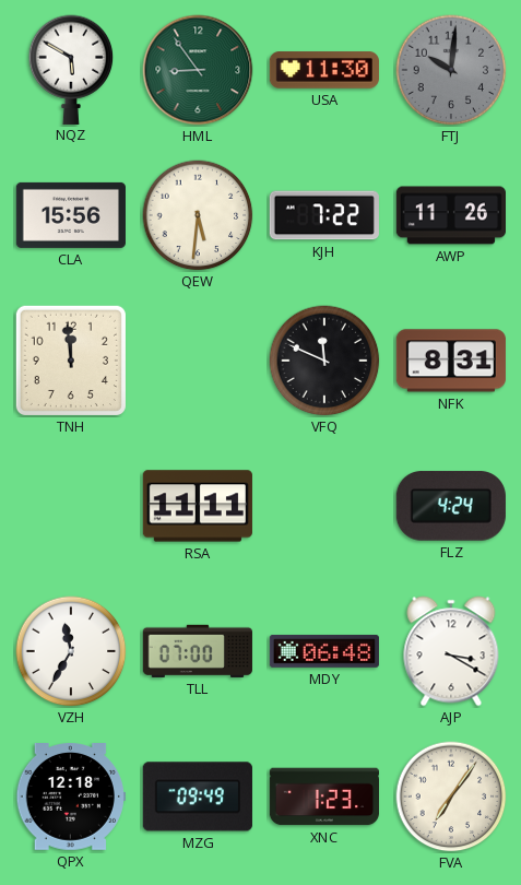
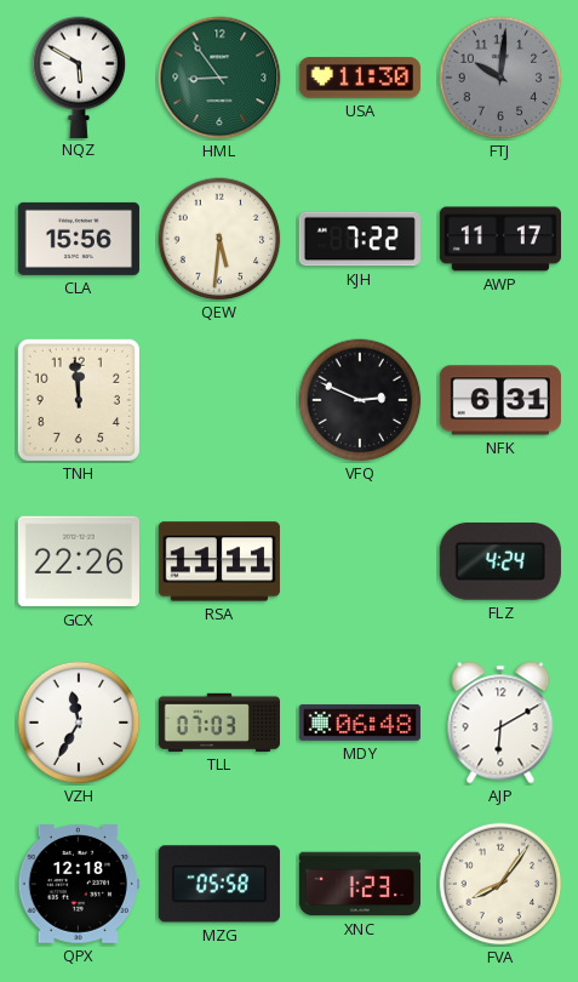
AWP: 11:26 -> 11:17
VFQ: 11:49 -> 2:49
NFK: 8:31 -> 6:31
GCX: none -> 22:26
TLL: 07:00 -> 07:03
AJP: 3:20 -> 6:10
MZG: 09:49 -> 05:58
FVA: 7:06 -> 8:06
